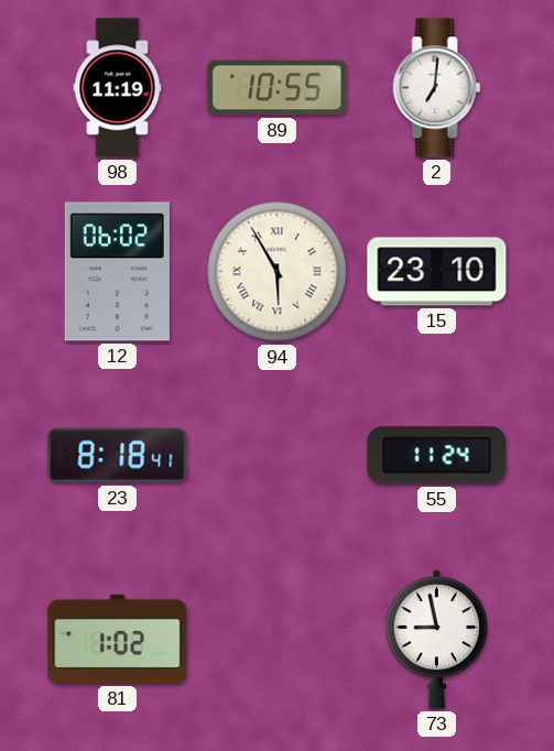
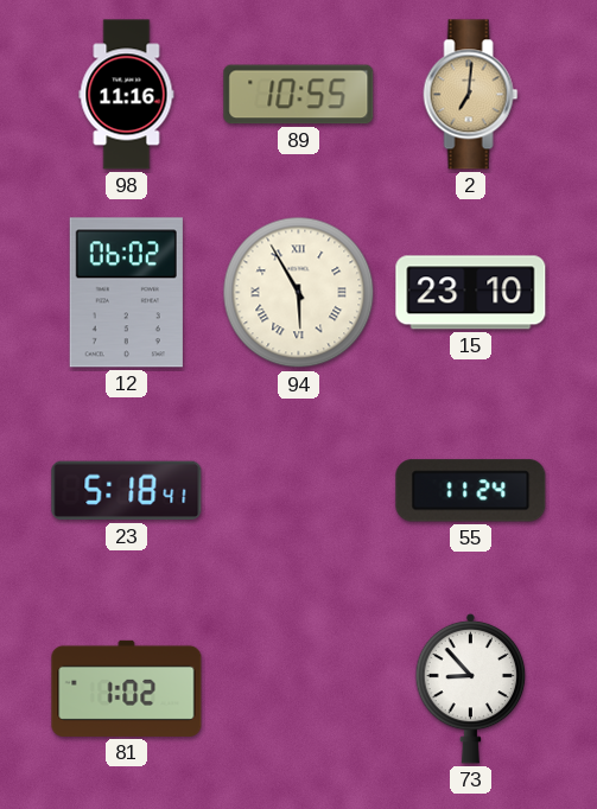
98: 11:19 -> 11:16
2 dial: white -> champagne
23: 8:18 -> 5:18
73: 8:58 -> 8:53
